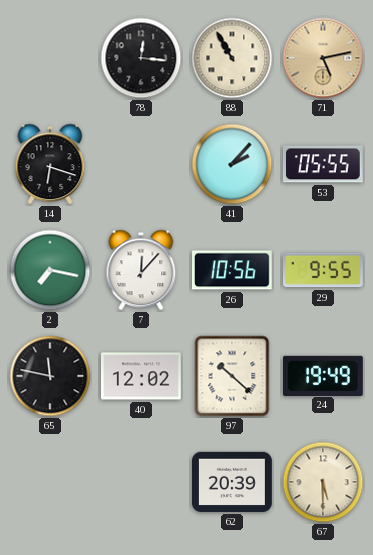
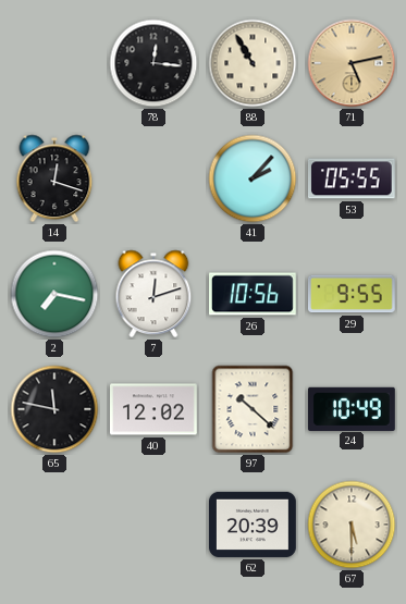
14: 6:18 -> 12:18
7: 12:07 -> 12:12
24: 19:49 -> 10:49
